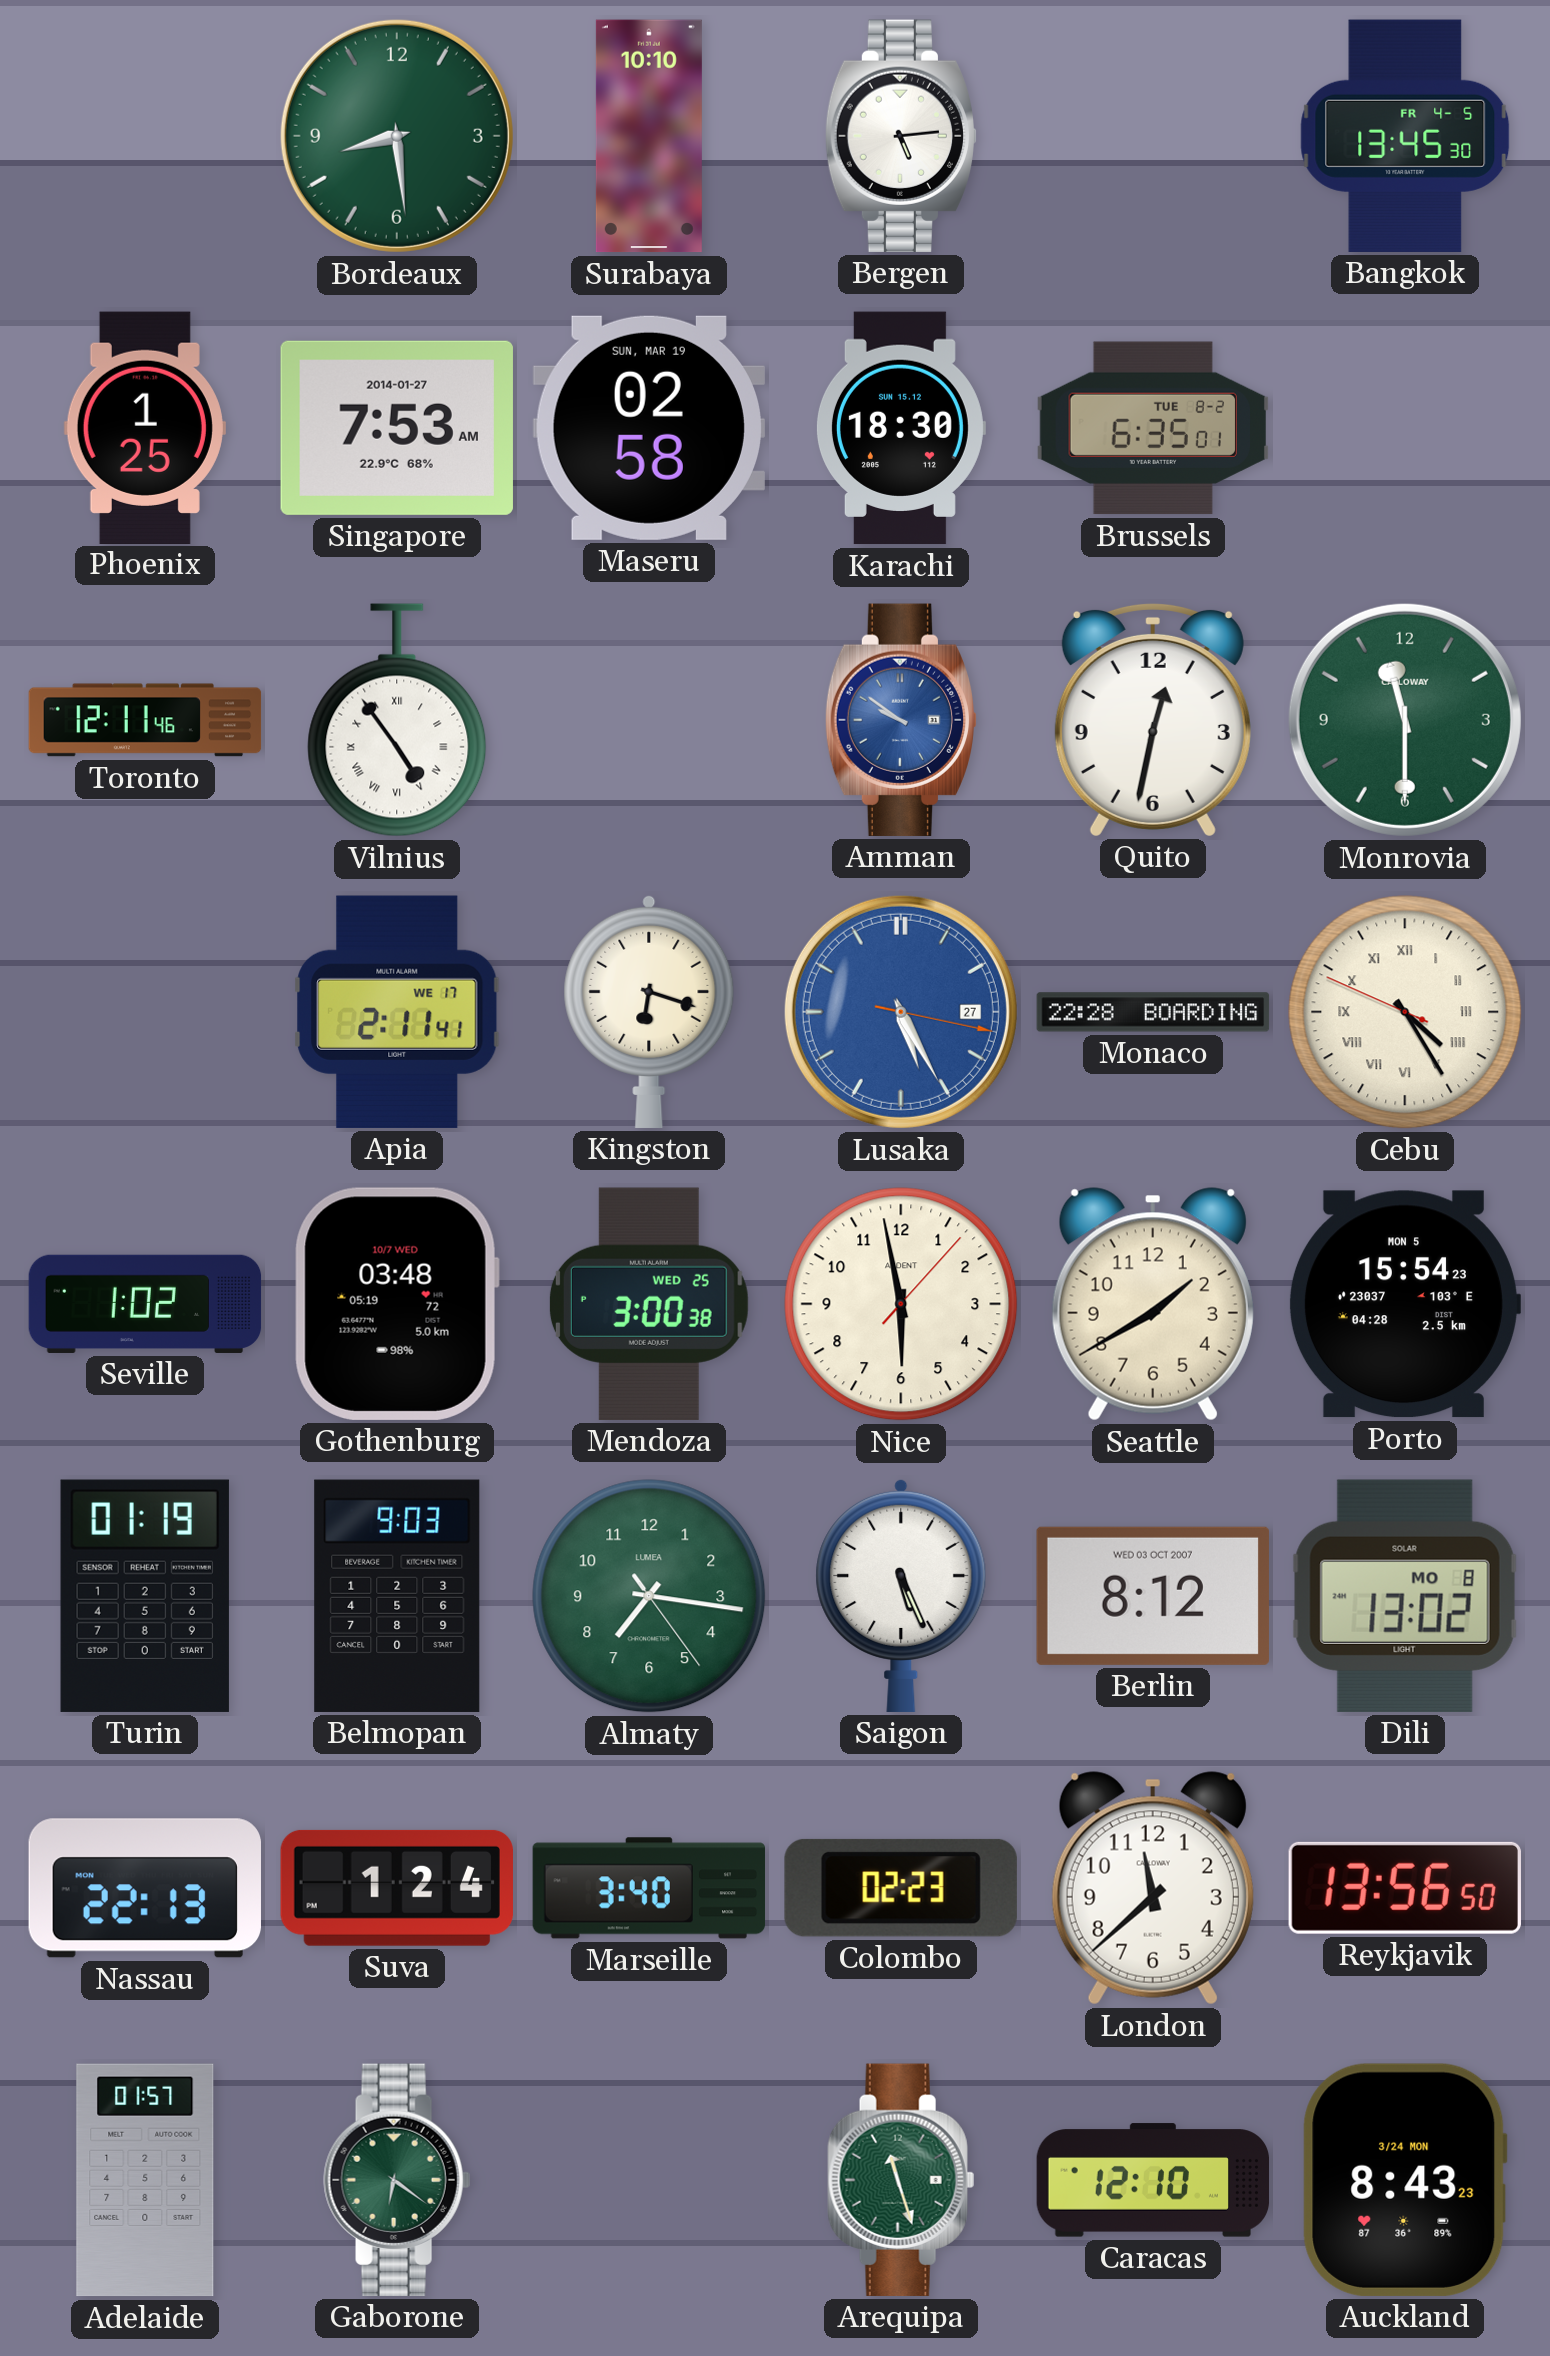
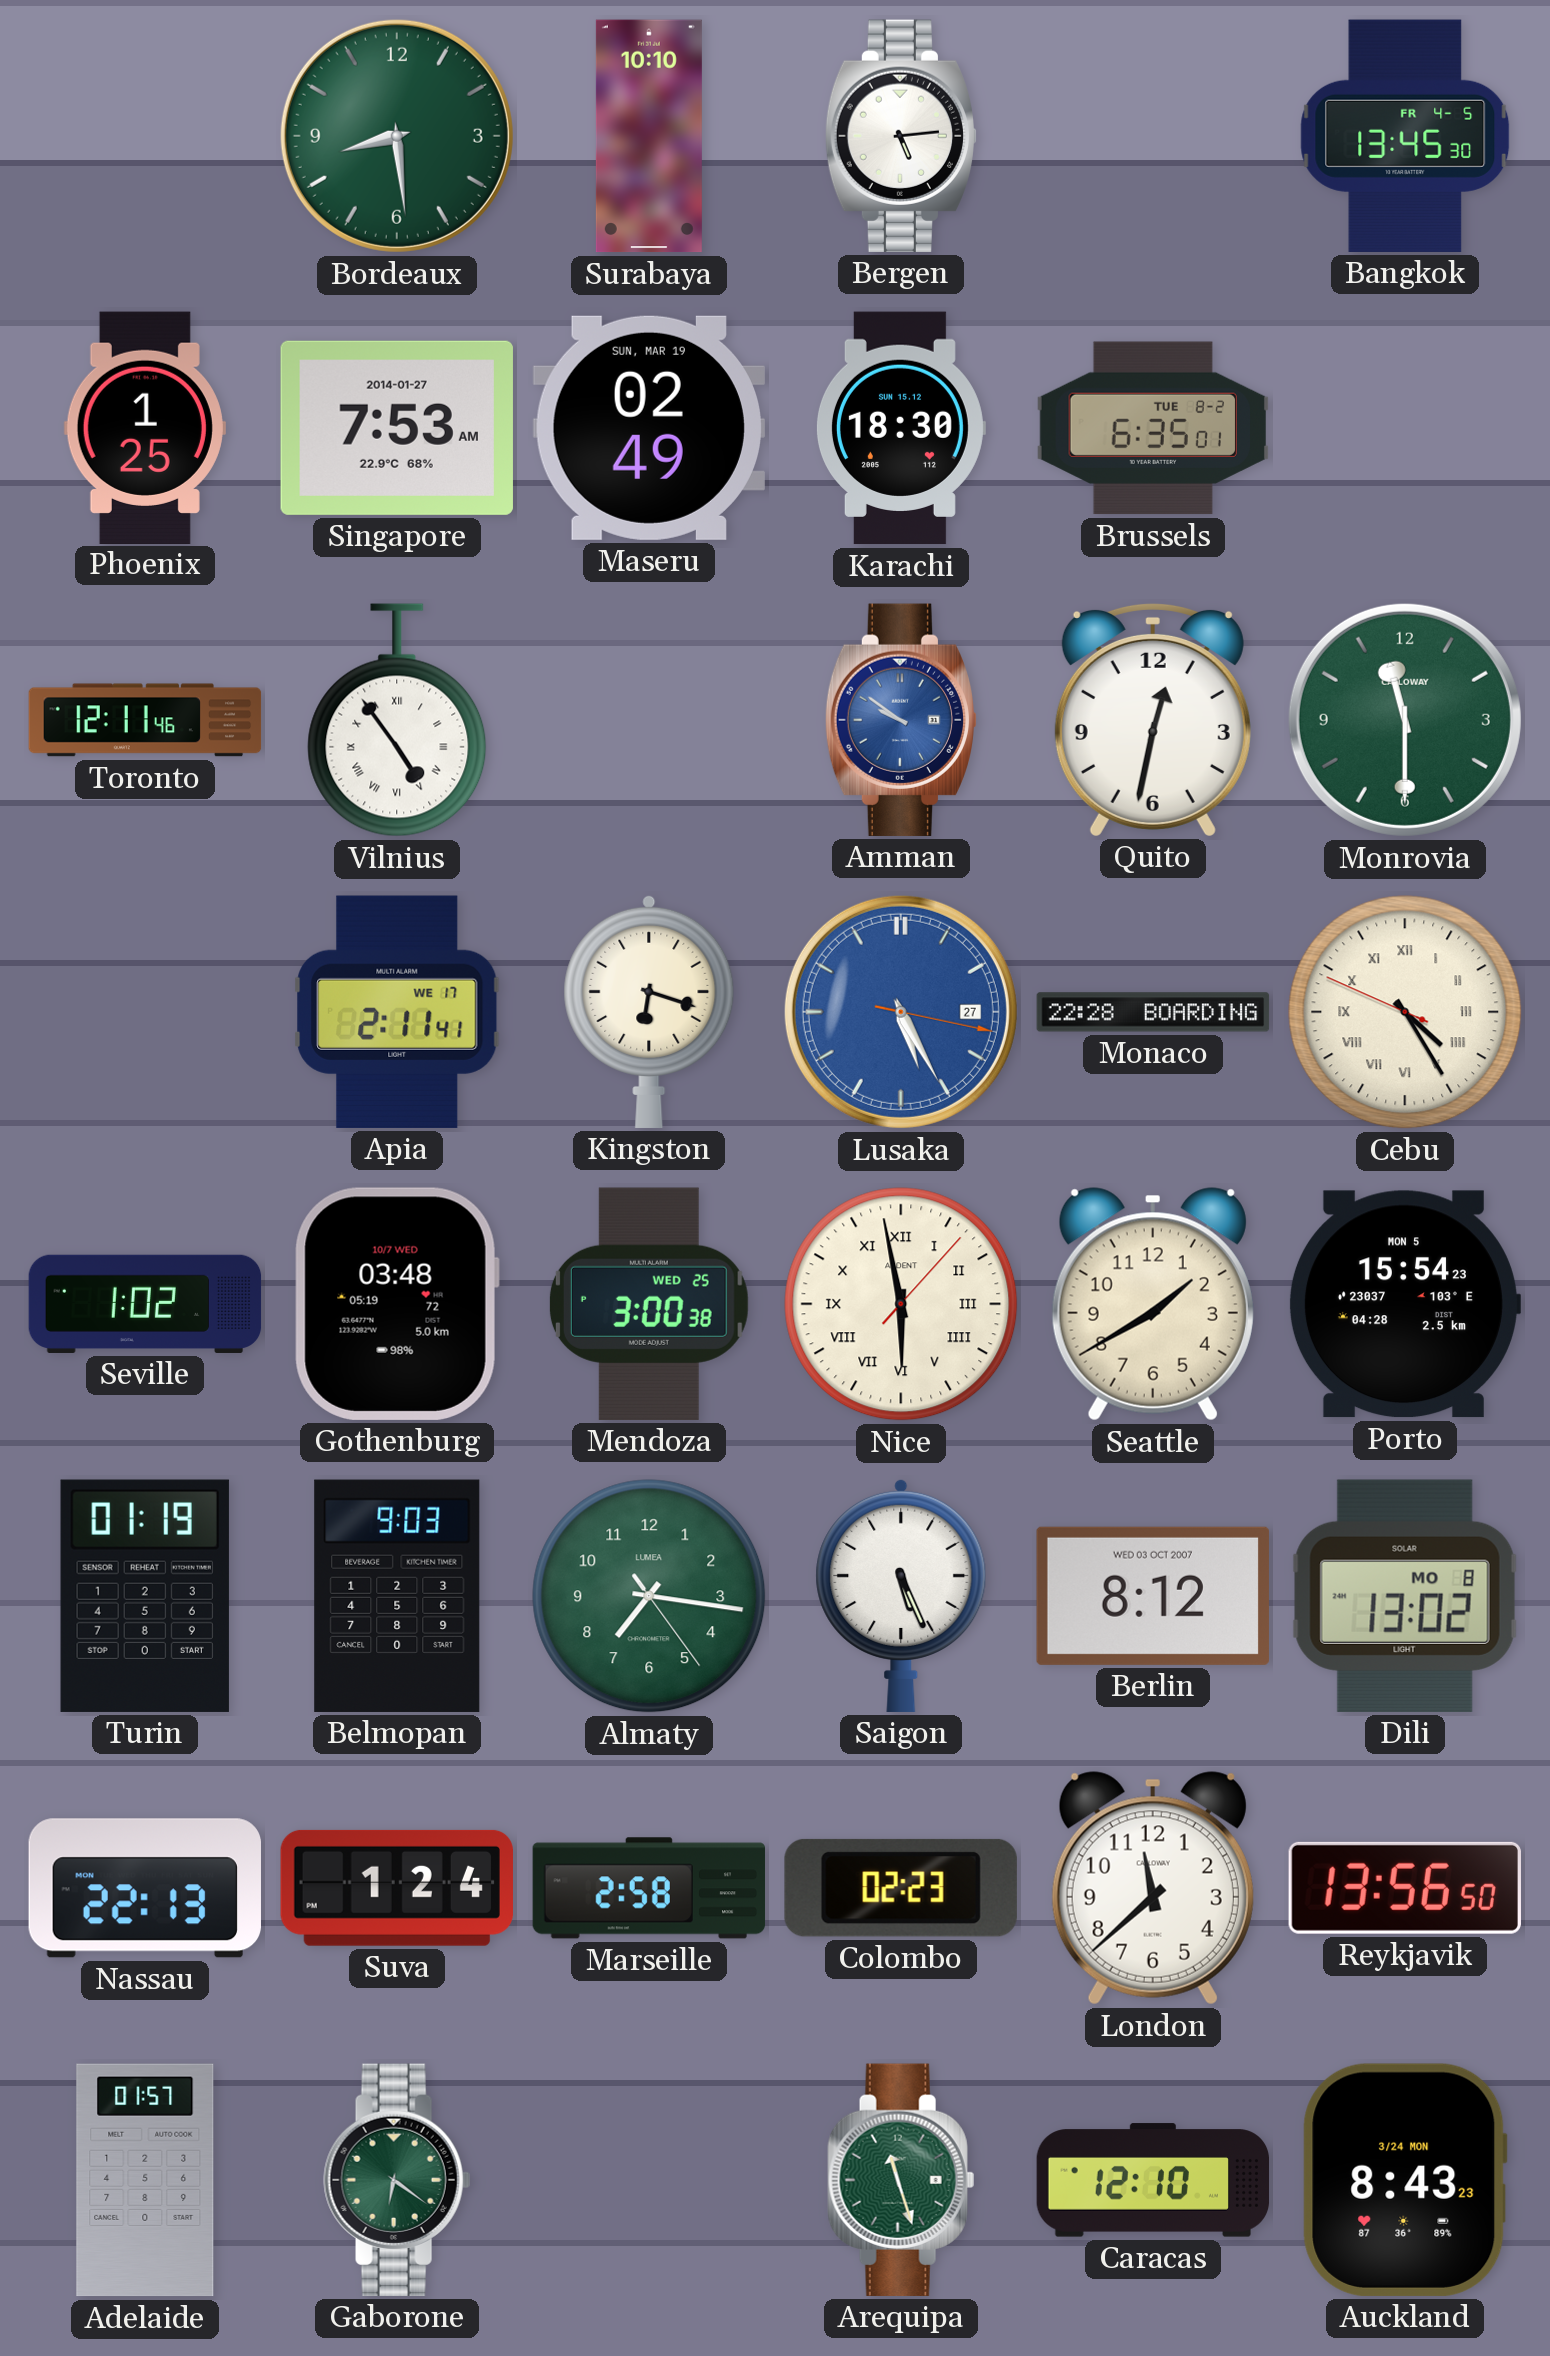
Maseru: 02:58 -> 02:49
Nice numerals: Arabic -> Roman
Marseille: 3:40 -> 2:58
